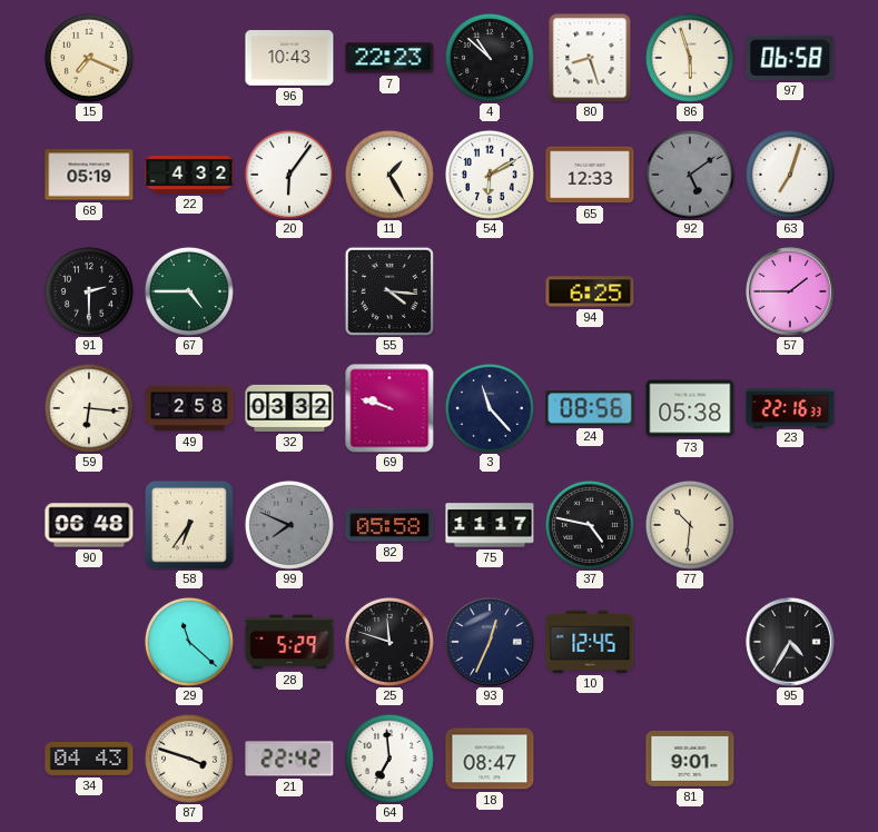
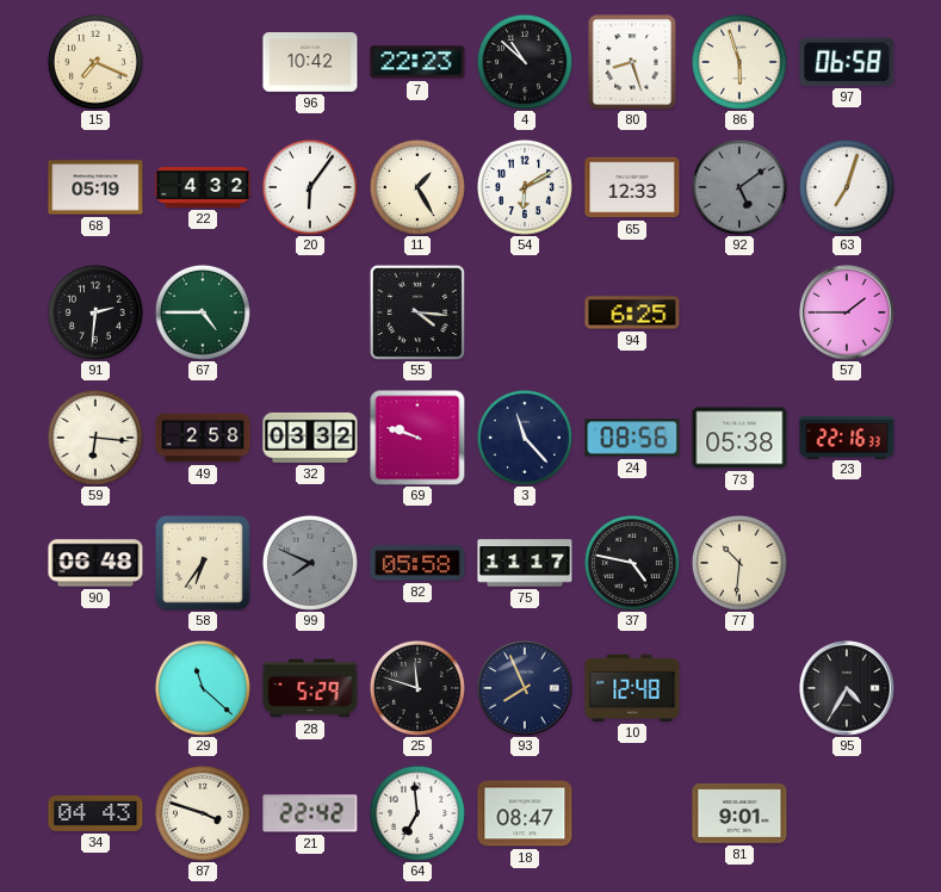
96: 10:43 -> 10:42
91: 2:30 -> 2:31
93: 12:34 -> 7:56
10: 12:45 -> 12:48
